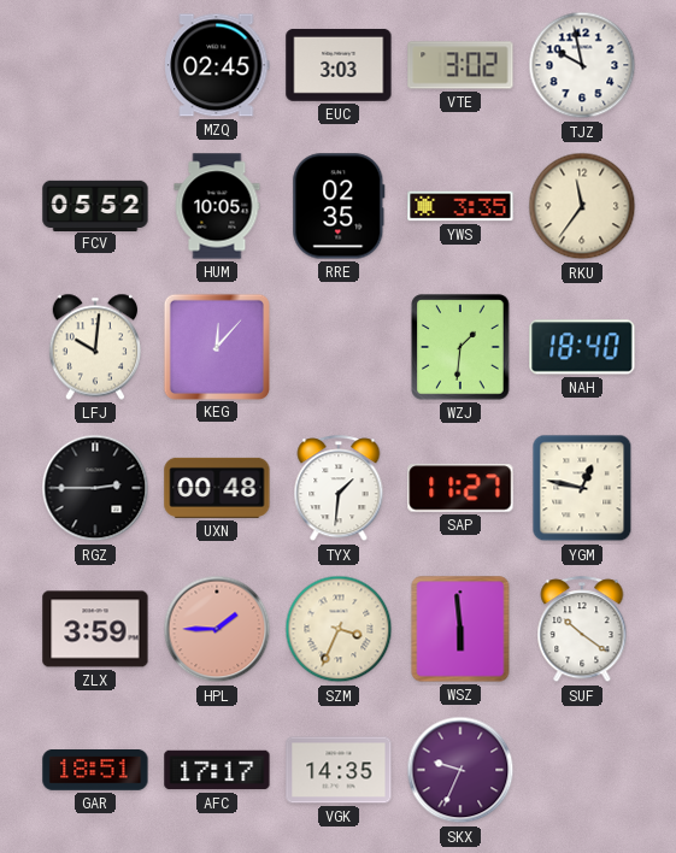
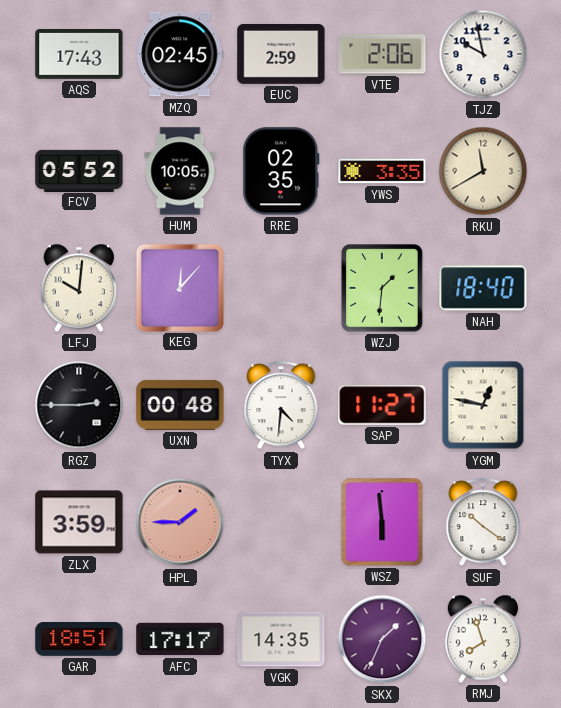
AQS: none -> 17:43
EUC: 3:03 -> 2:59
VTE: 3:02 -> 2:06
RKU: 11:36 -> 11:40
TYX: 1:31 -> 4:31
SZM: 3:34 -> none
SKX: 9:34 -> 1:34
RMJ: none -> 7:57
